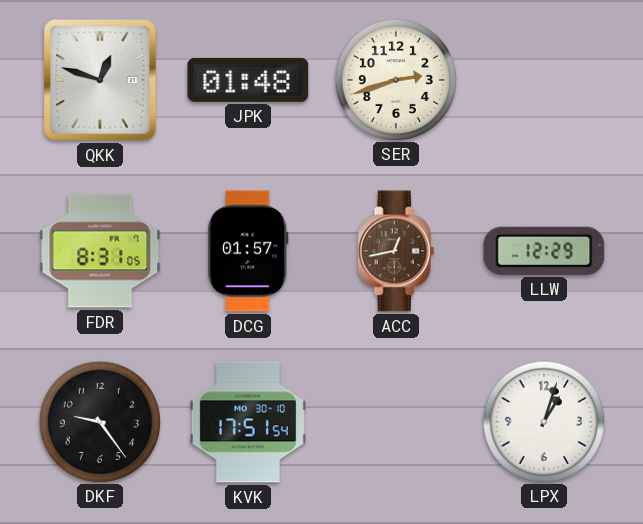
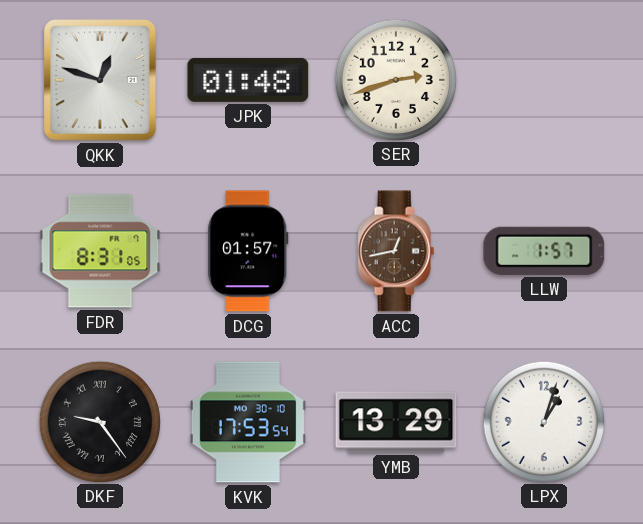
LLW: 12:29 -> 1:57
DKF numerals: Arabic -> Roman
KVK: 17:51 -> 17:53
YMB: none -> 13:29
